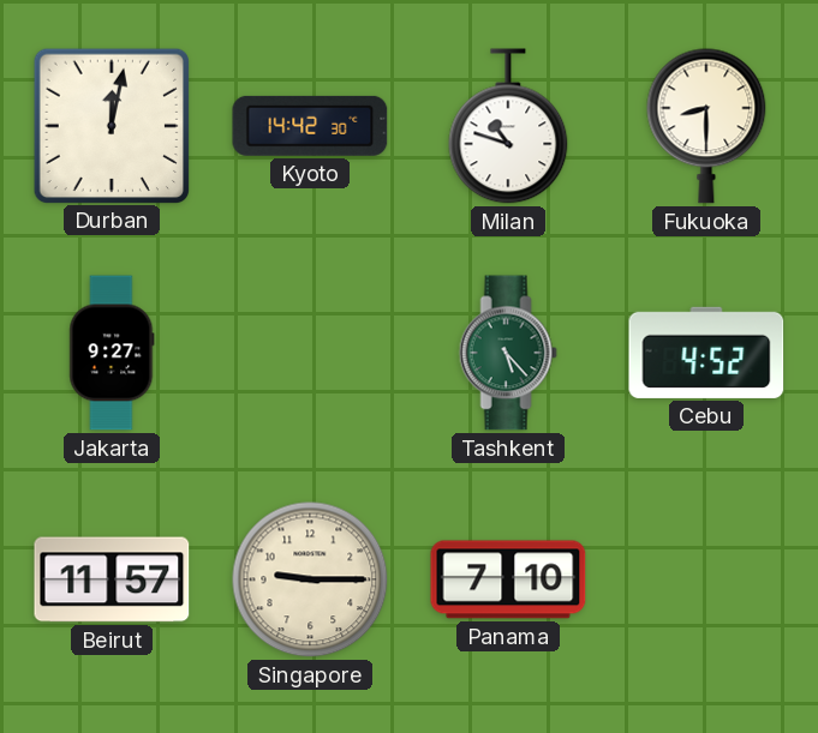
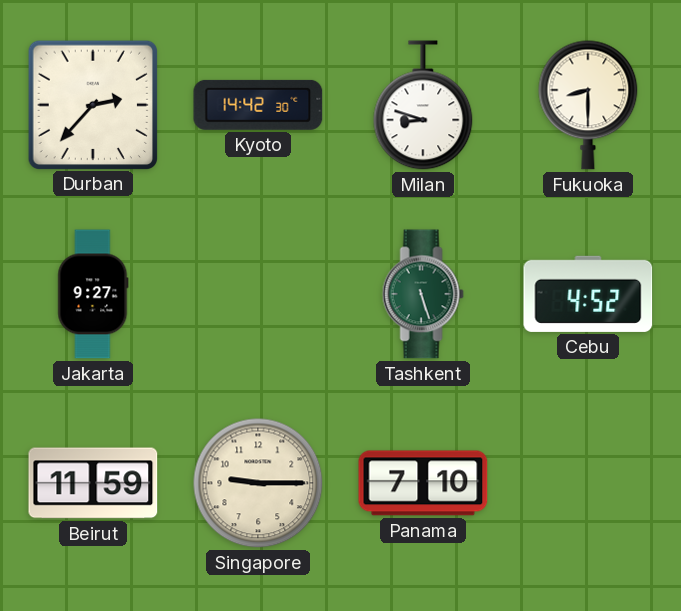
Durban: 12:02 -> 2:37
Milan: 10:48 -> 8:48
Tashkent: 5:23 -> 5:27
Beirut: 11:57 -> 11:59
